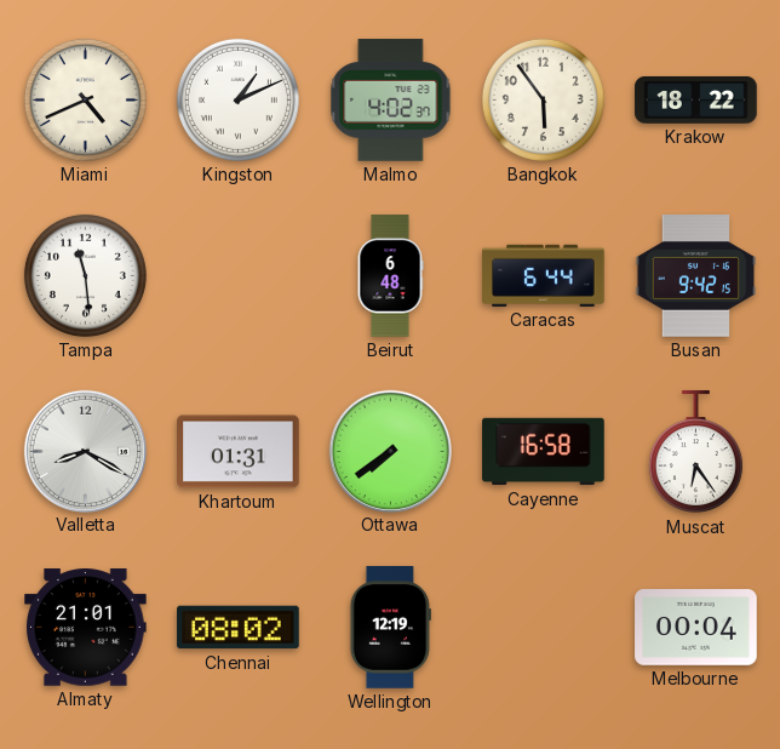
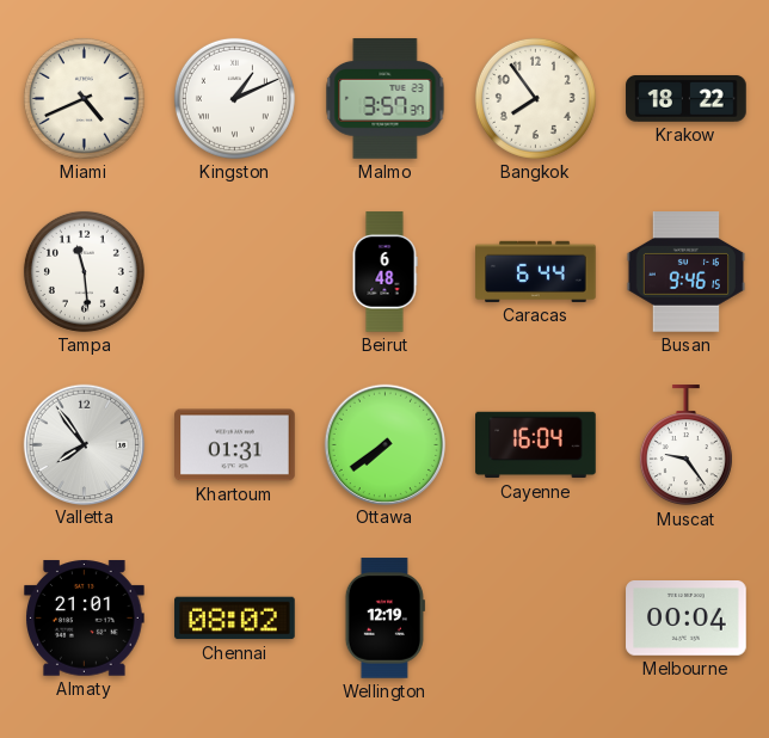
Malmo: 4:02 -> 3:57
Bangkok: 5:54 -> 7:54
Busan: 9:42 -> 9:46
Valletta: 8:20 -> 7:54
Cayenne: 16:58 -> 16:04
Muscat: 6:24 -> 9:24
